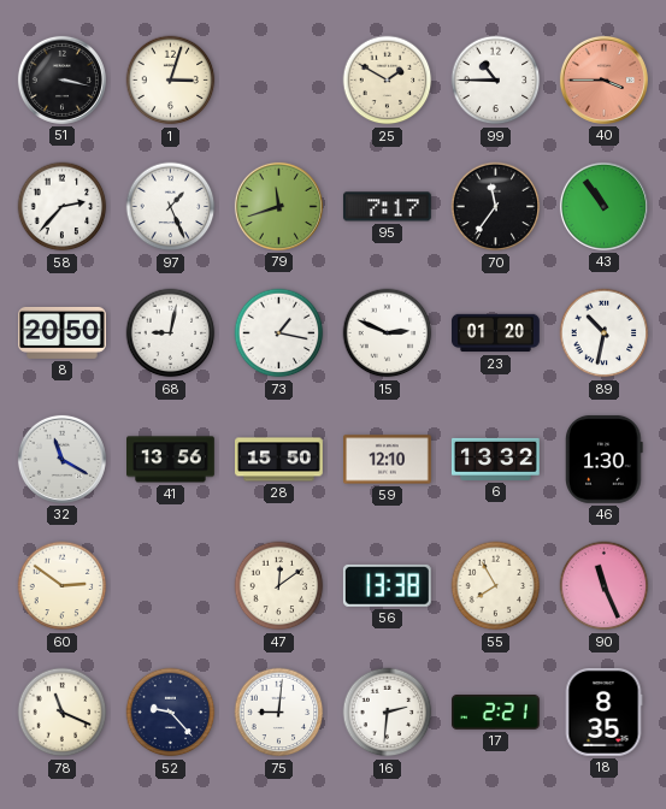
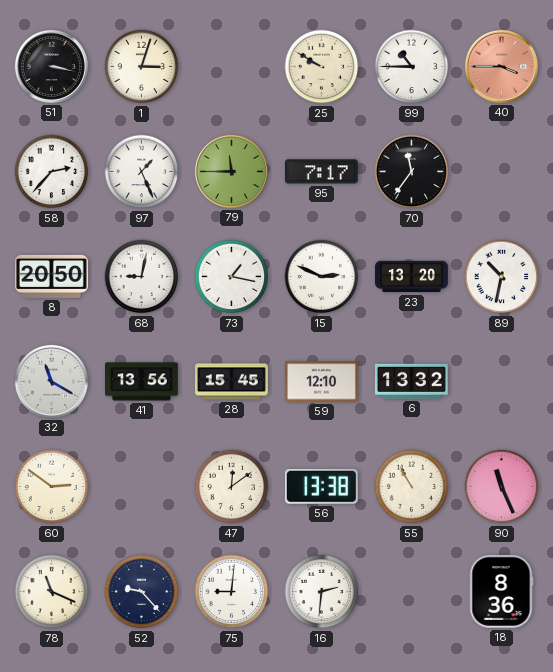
25: 1:50 -> 9:50
79: 11:42 -> 11:45
43: 10:54 -> none
23: 01:20 -> 13:20
28: 15:50 -> 15:45
46: 1:30 -> none
55: 7:55 -> 10:55
17: 2:21 -> none
18: 8:35 -> 8:36
